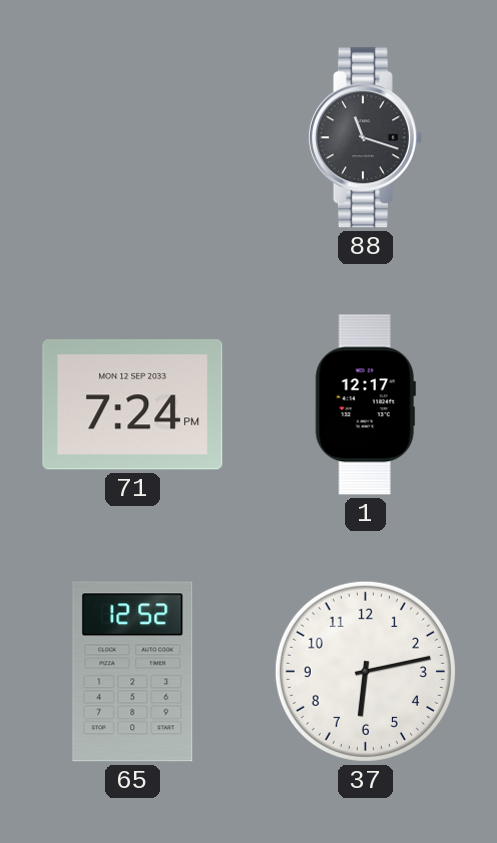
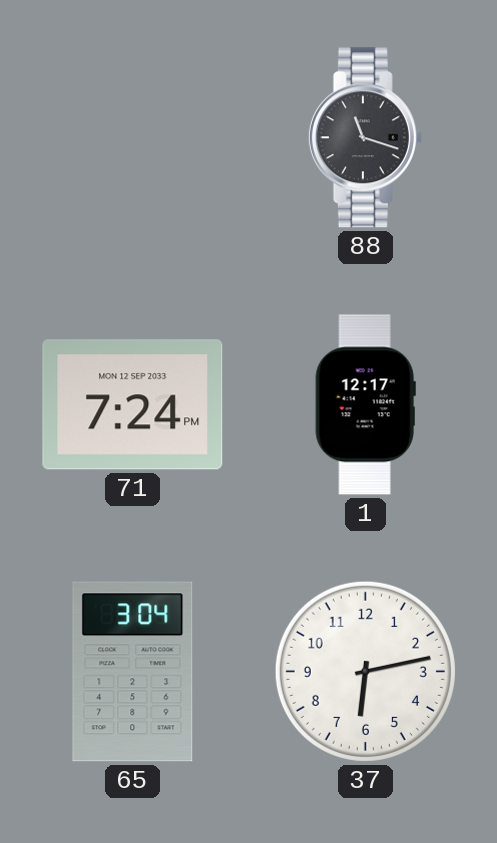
65: 12:52 -> 3:04
